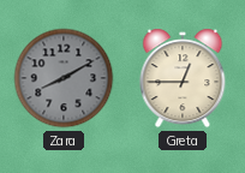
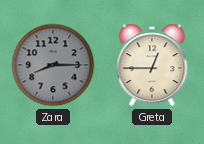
Zara: 8:10 -> 8:15
